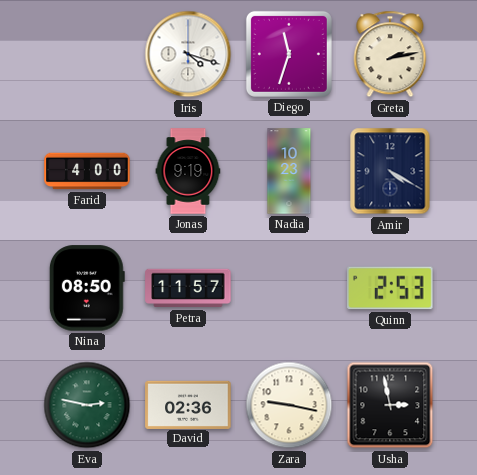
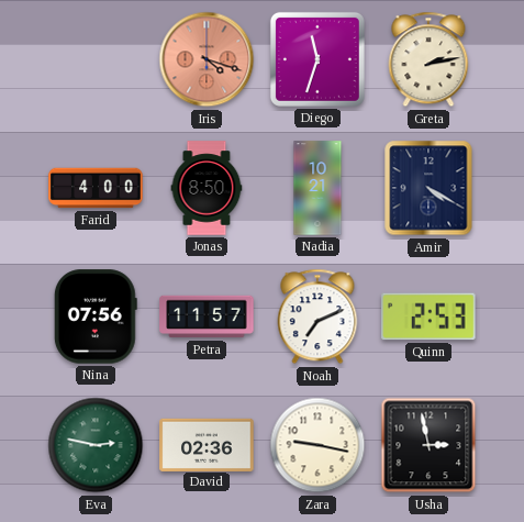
Iris dial: white -> salmon
Jonas: 9:19 -> 8:50
Nadia: 10:23 -> 10:21
Nina: 08:50 -> 07:56
Noah: none -> 7:11
